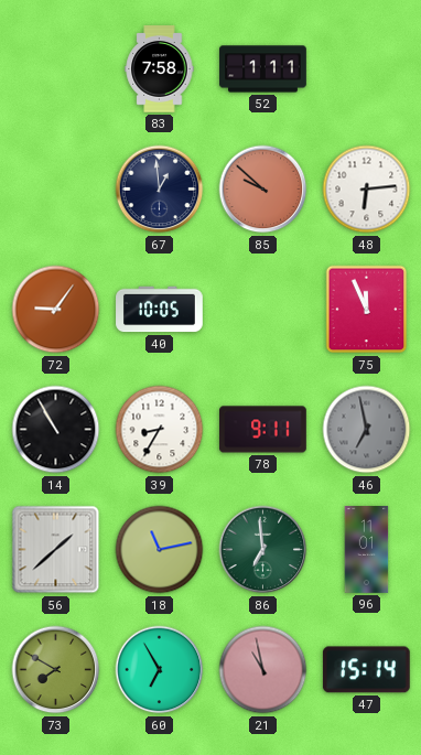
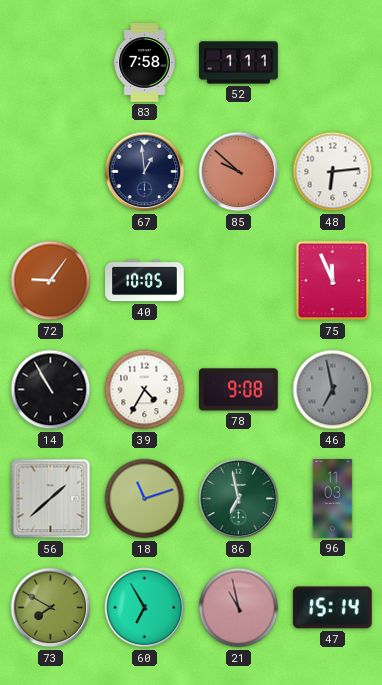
39: 8:35 -> 4:35
78: 9:11 -> 9:08
18: 11:13 -> 11:12
86: 6:59 -> 6:58
96: 11:01 -> 11:03
